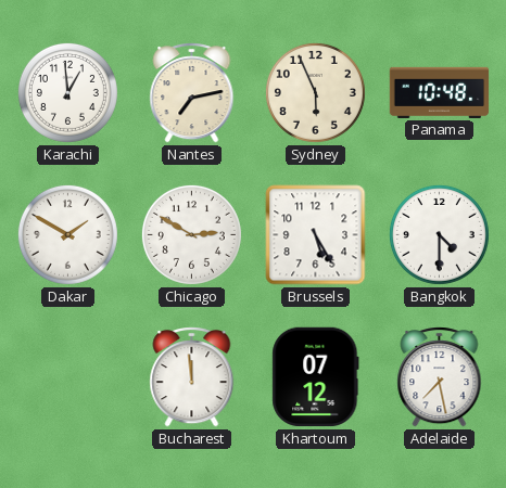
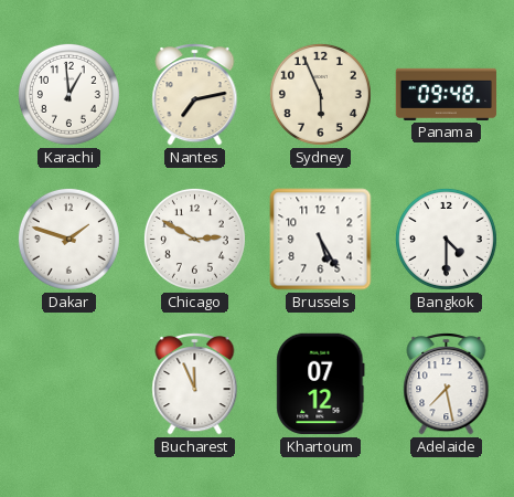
Panama: 10:48 -> 09:48
Dakar: 1:50 -> 1:48
Bucharest: 11:59 -> 11:56
